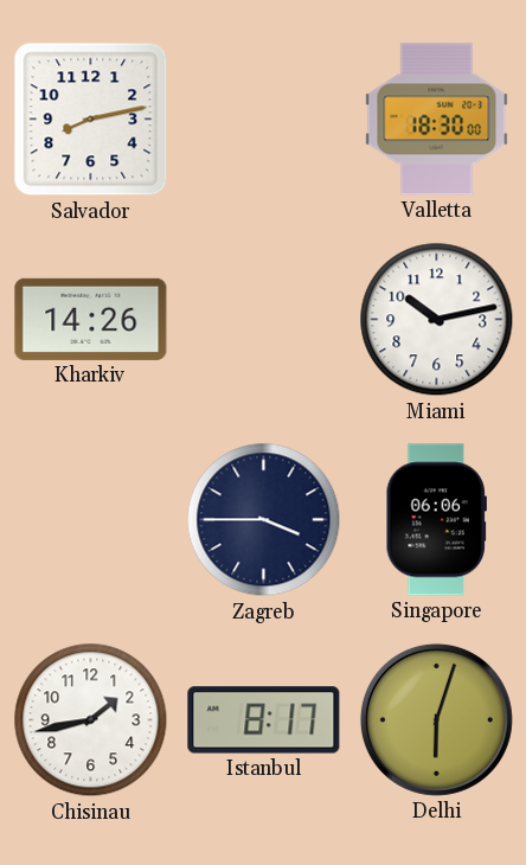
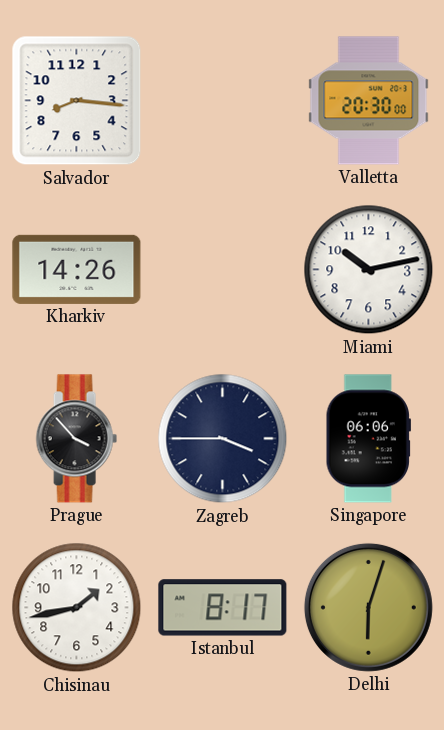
Salvador: 8:13 -> 8:16
Valletta: 18:30 -> 20:30
Prague: none -> 3:53
